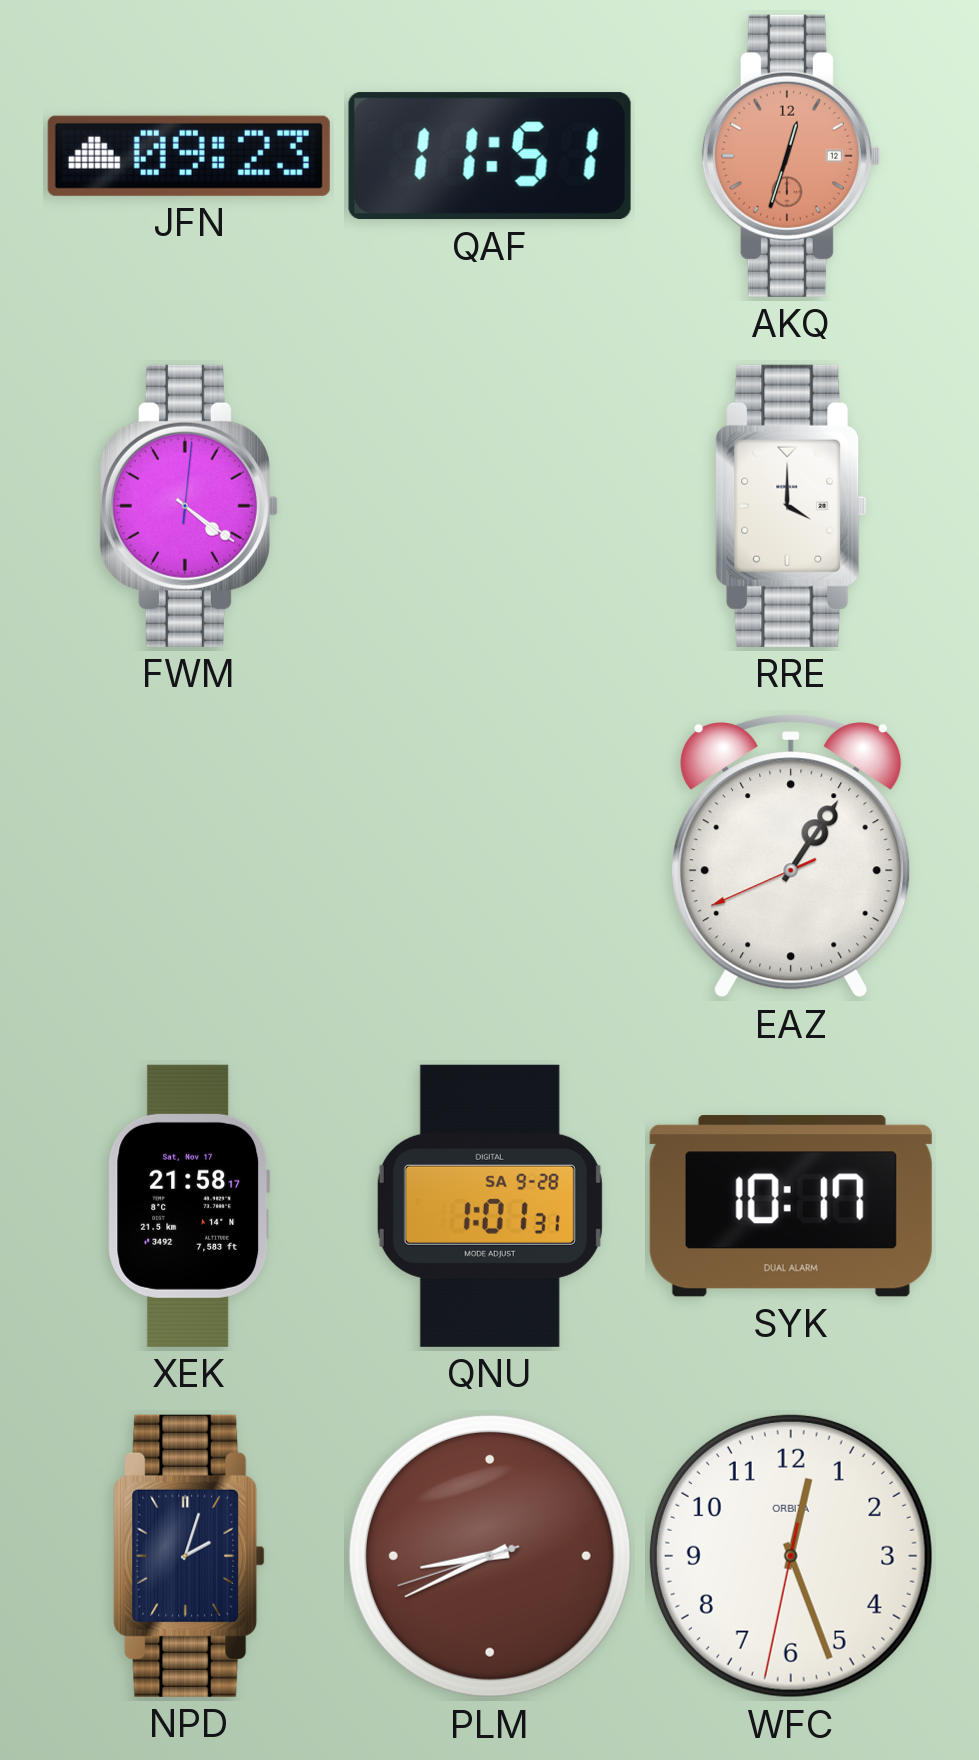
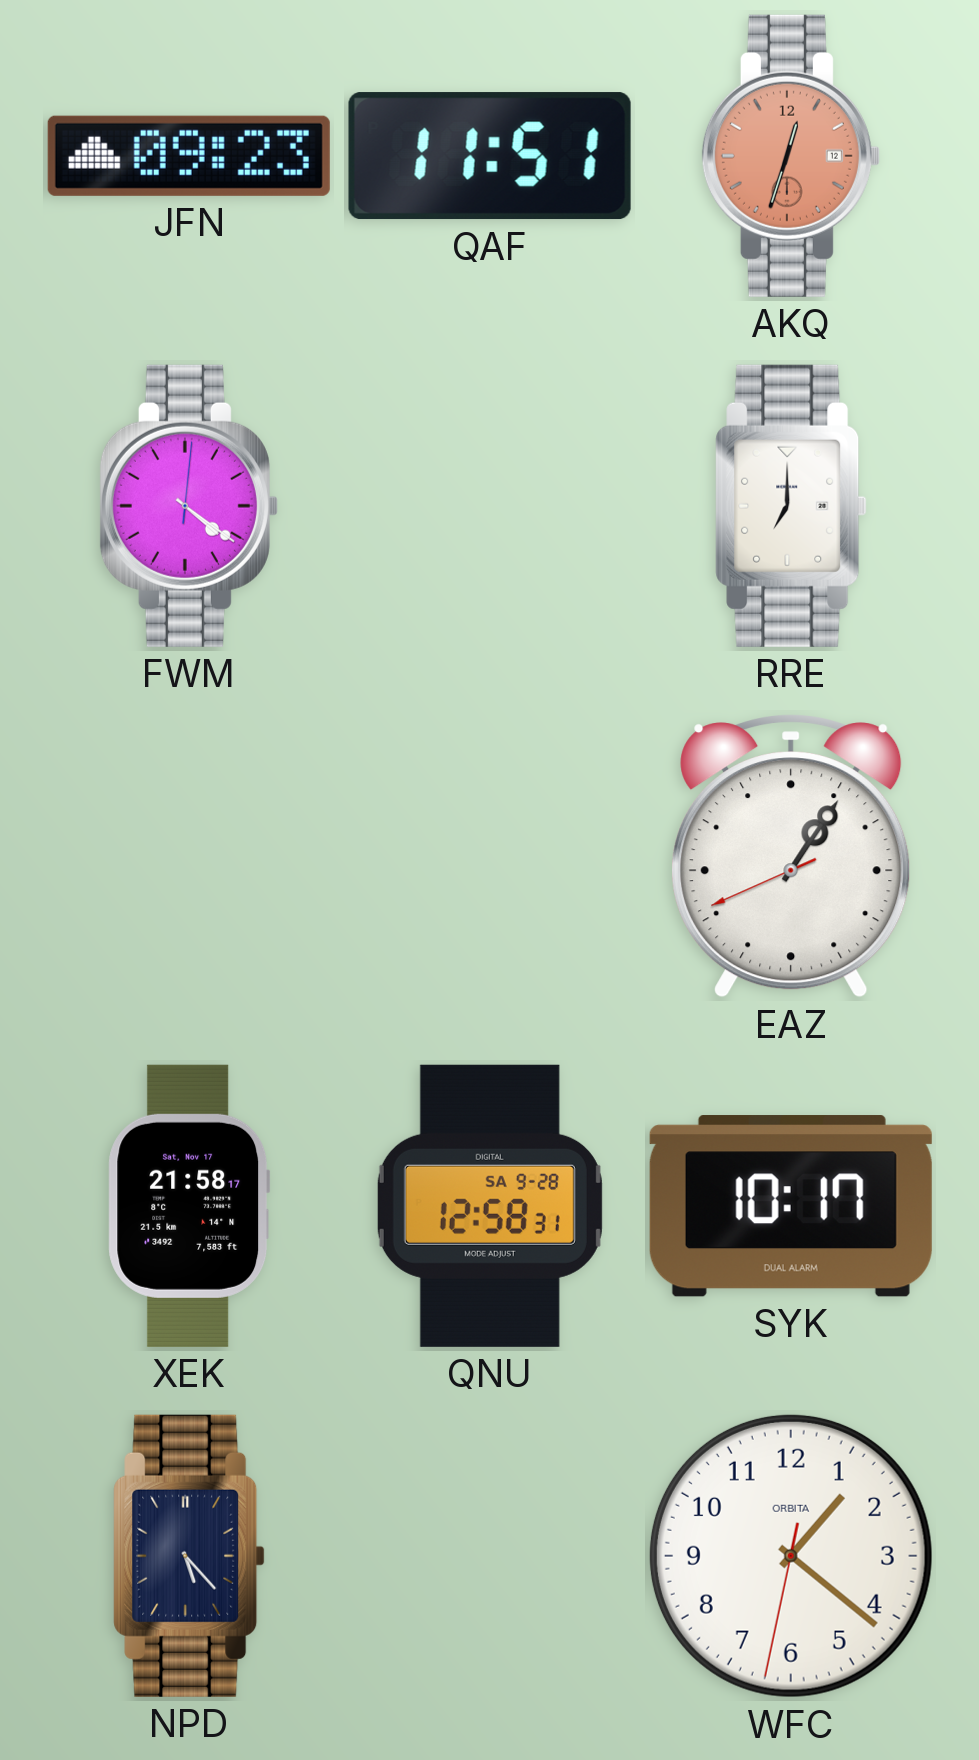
RRE: 4:00 -> 7:00
QNU: 1:01 -> 12:58
NPD: 2:03 -> 5:23
PLM: 8:40 -> none
WFC: 12:26 -> 1:21
